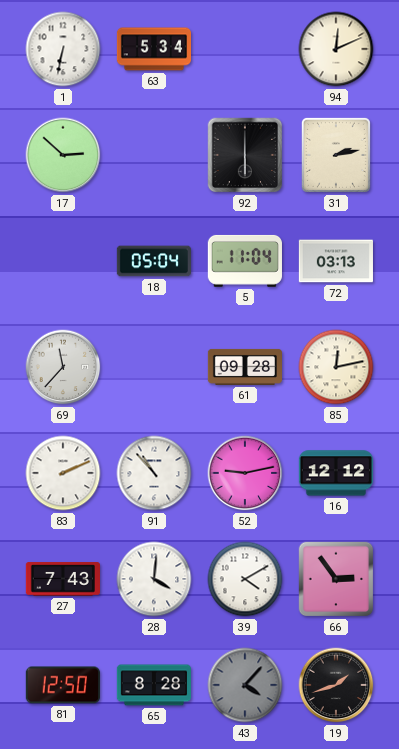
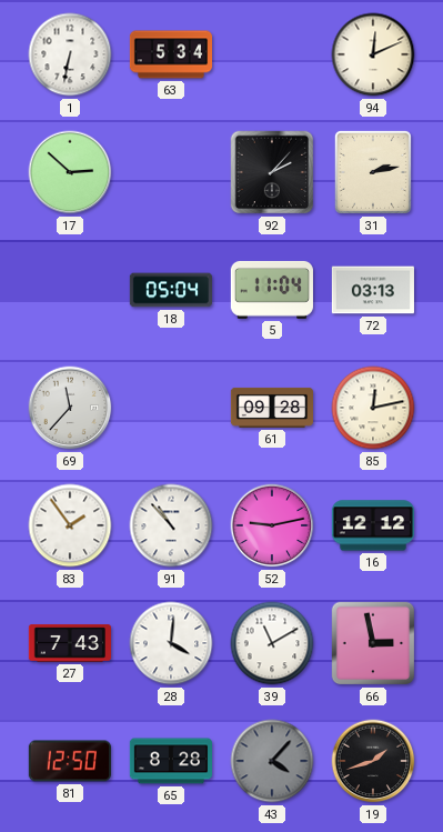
92: 6:00 -> 2:07
83: 2:11 -> 1:54
39: 4:10 -> 11:10
66: 2:54 -> 2:58
